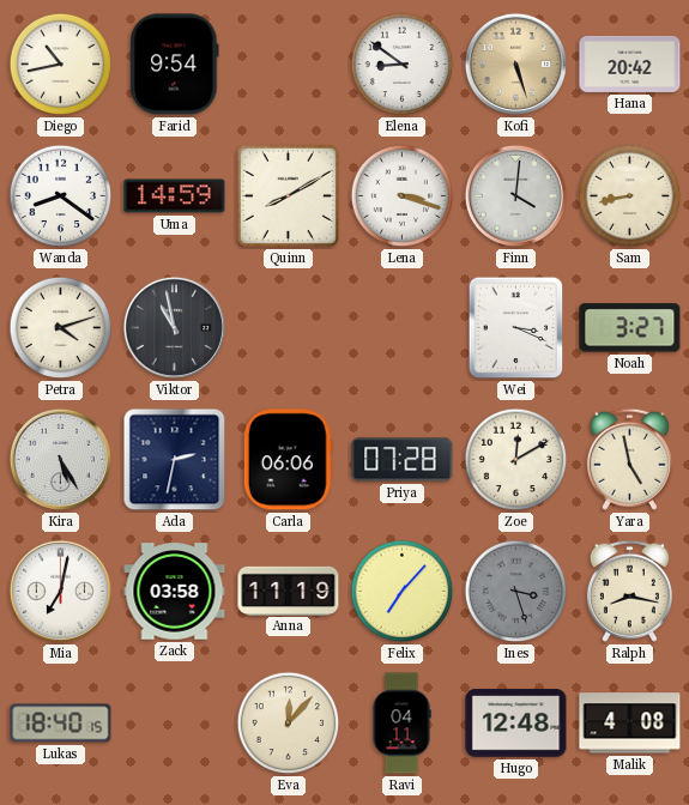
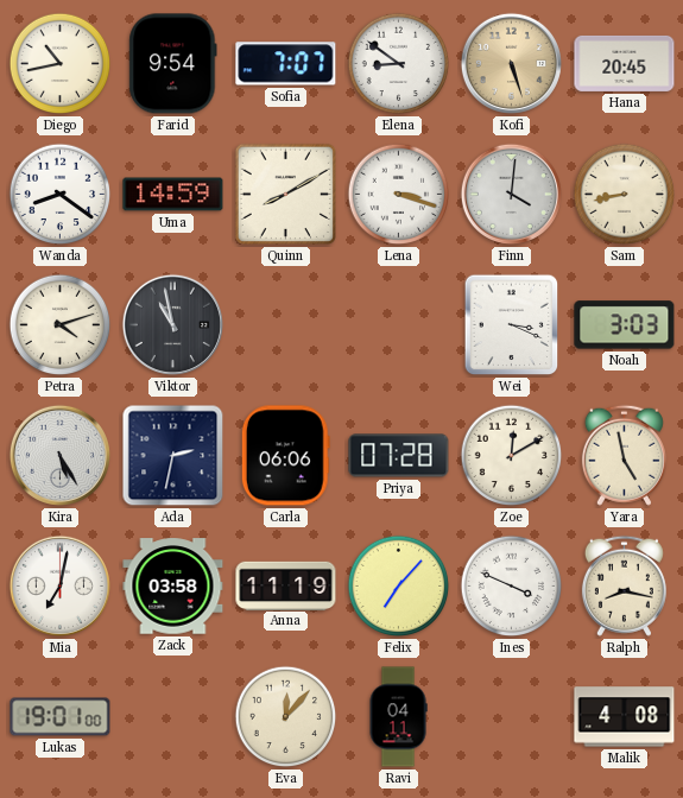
Sofia: none -> 7:07
Hana: 20:42 -> 20:45
Noah: 3:27 -> 3:03
Ines: 3:27 -> 3:49
Ines dial: grey -> white
Lukas: 18:40 -> 19:01
Hugo: 12:48 -> none
